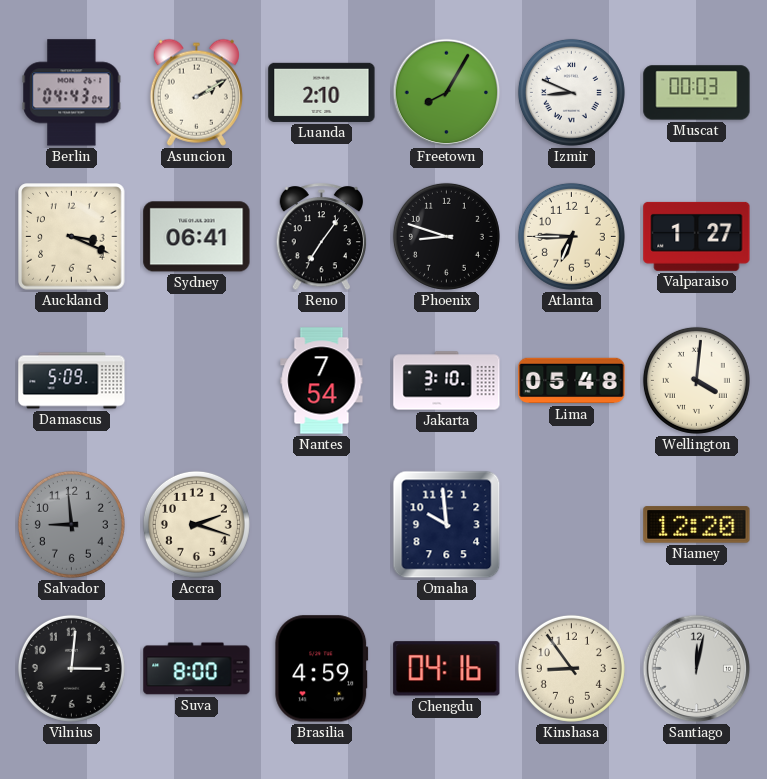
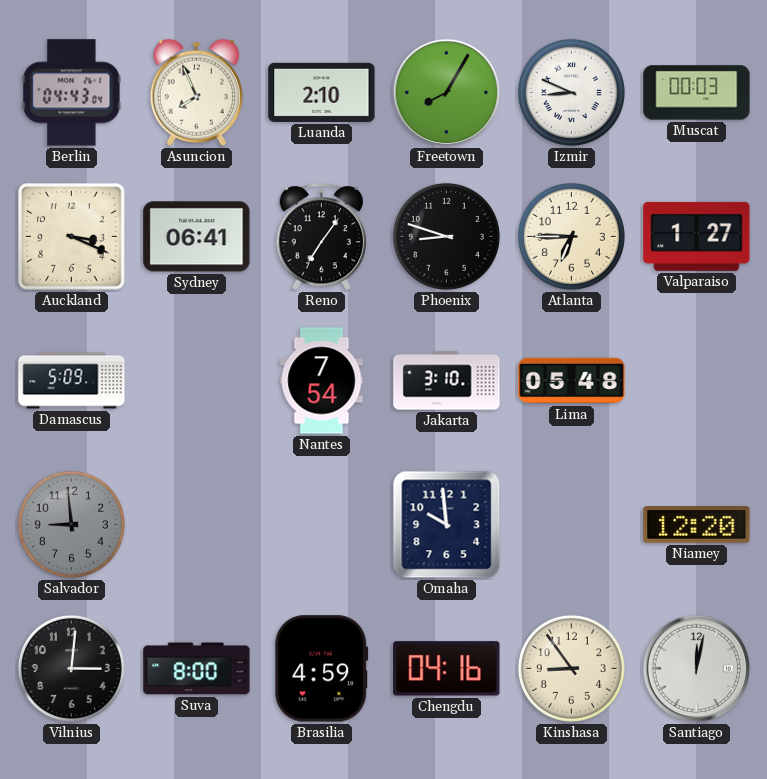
Asuncion: 2:10 -> 7:56
Wellington: 4:01 -> none
Accra: 2:18 -> none
